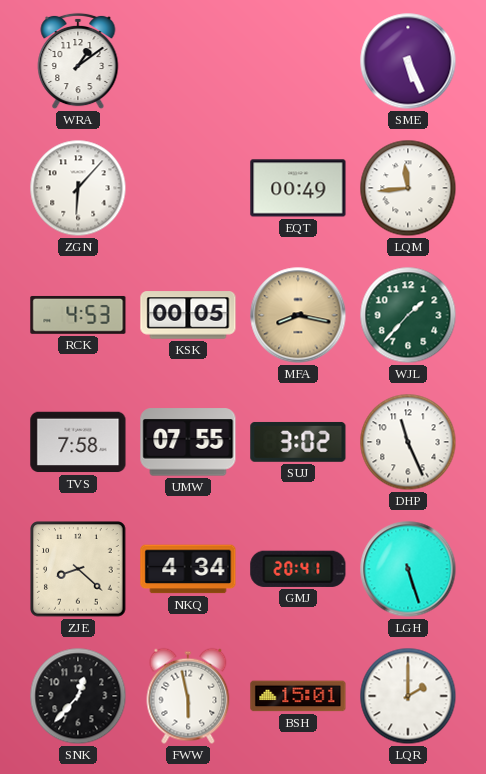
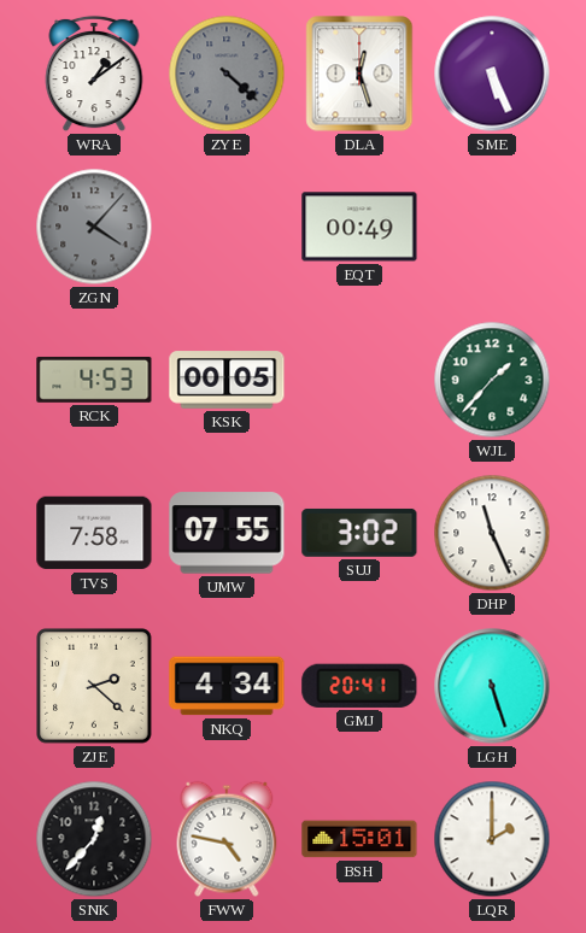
ZYE: none -> 4:22
DLA: none -> 12:27
ZGN: 6:07 -> 4:07
ZGN dial: white -> grey
LQM: 11:44 -> none
MFA: 8:17 -> none
ZJE: 8:22 -> 2:22
FWW: 5:58 -> 4:47
